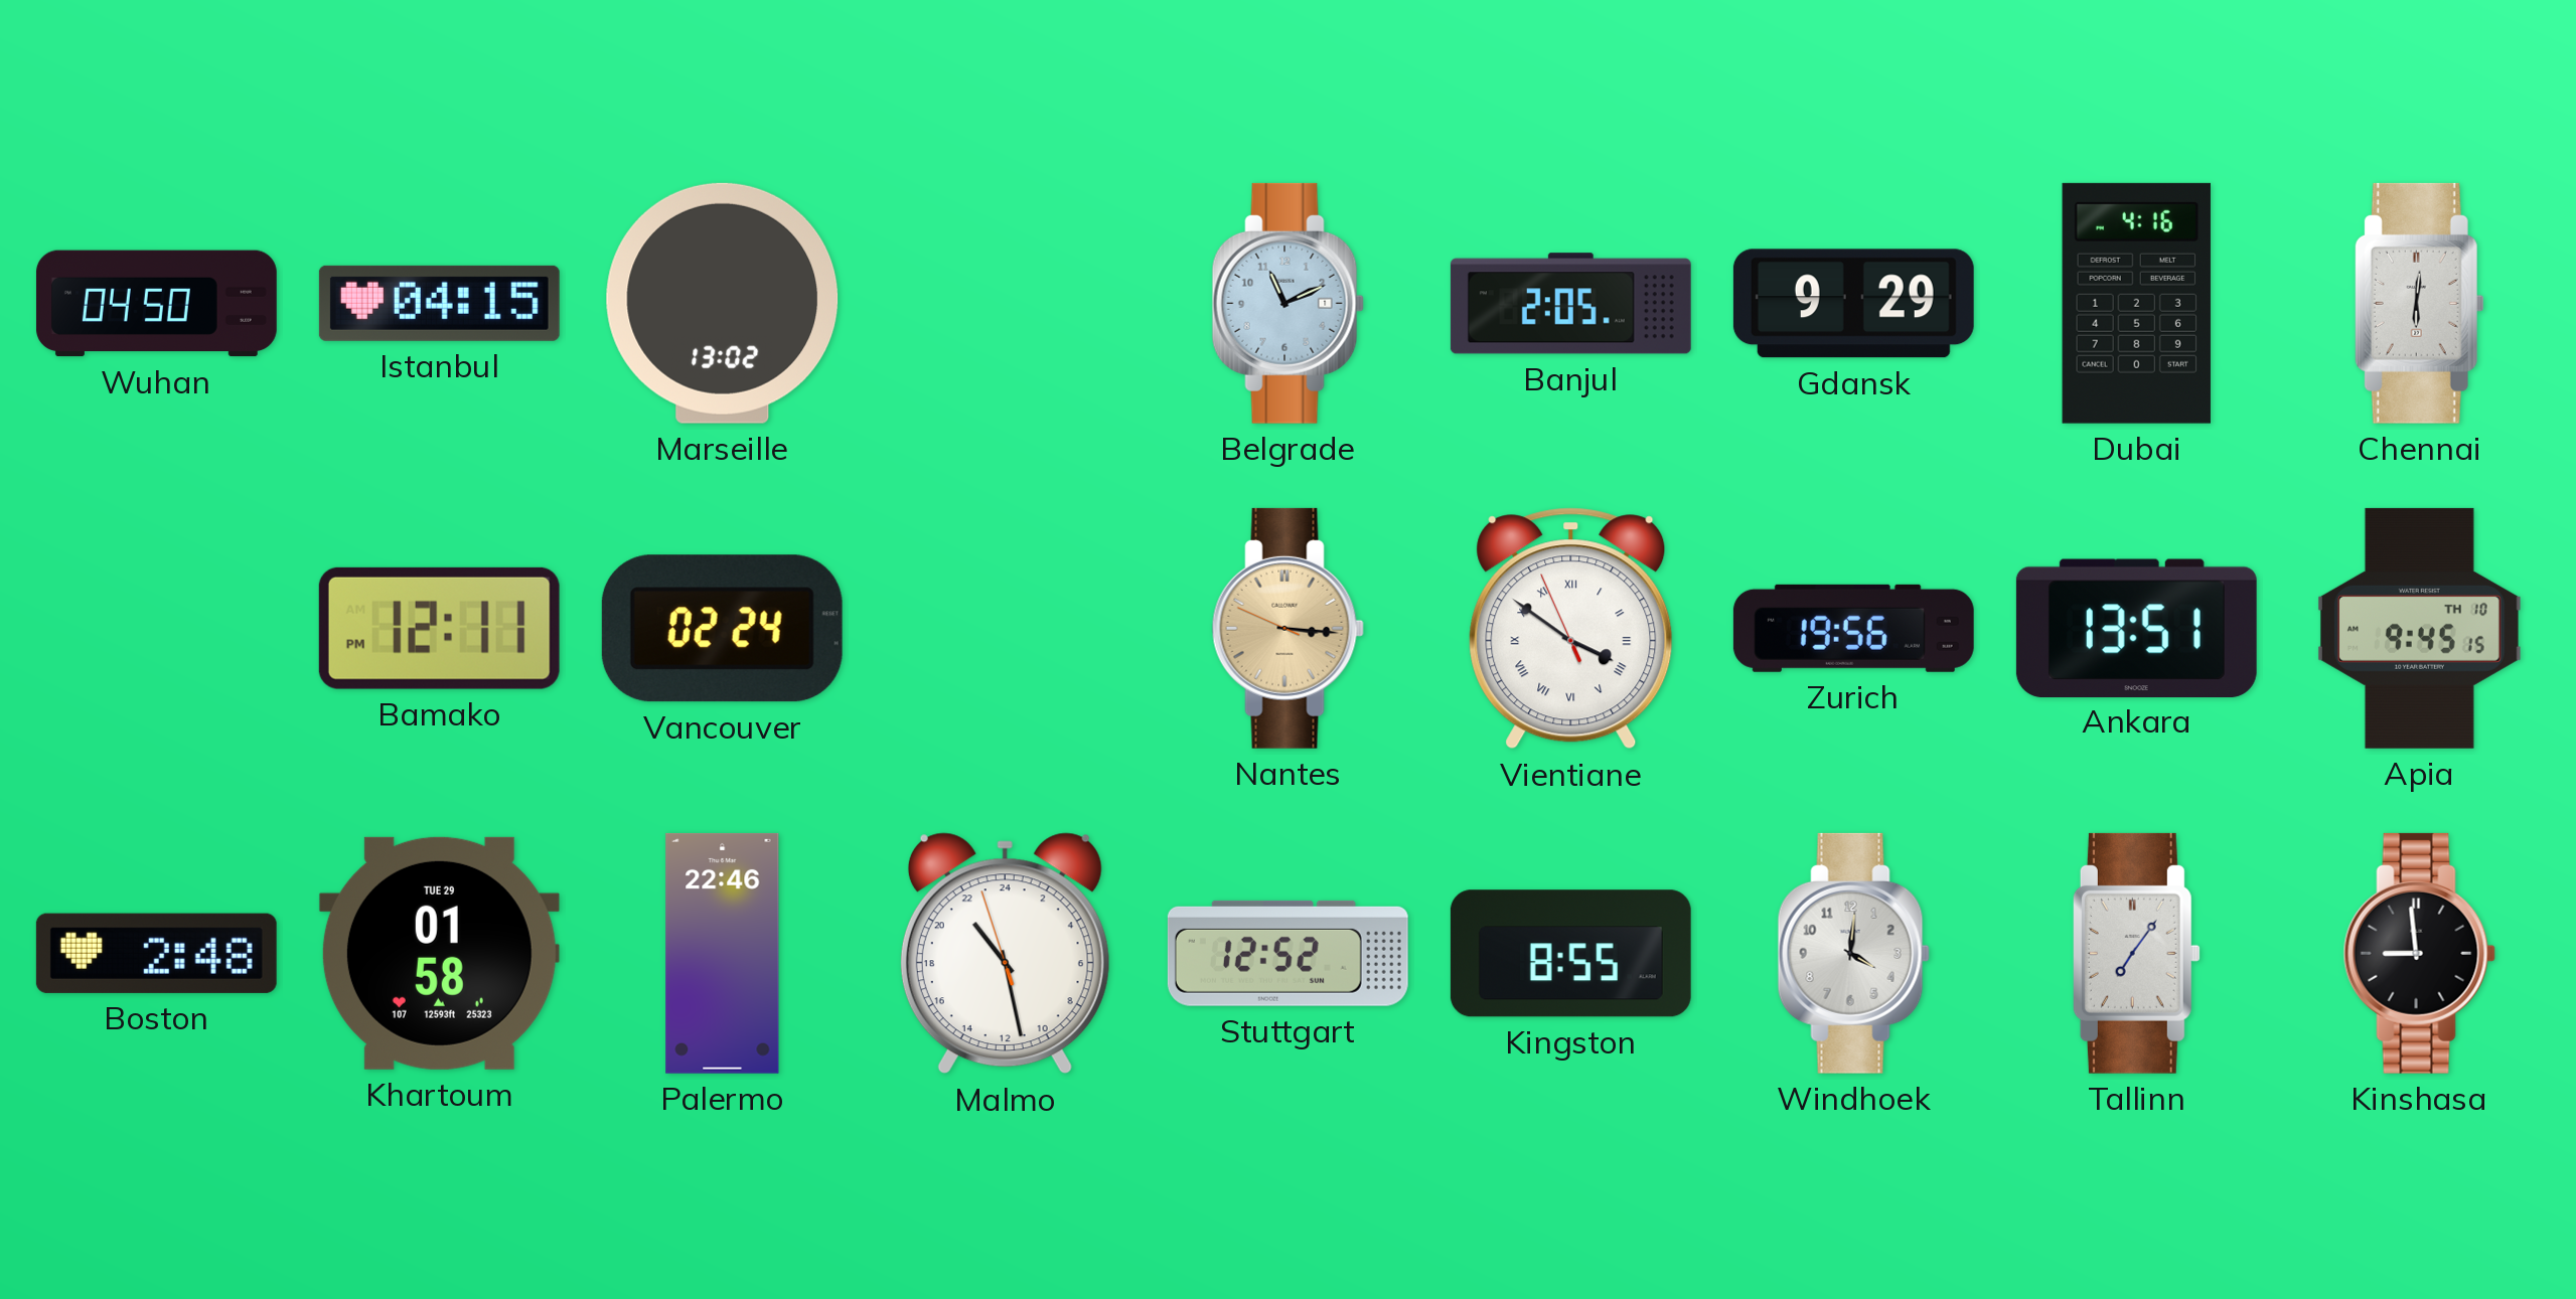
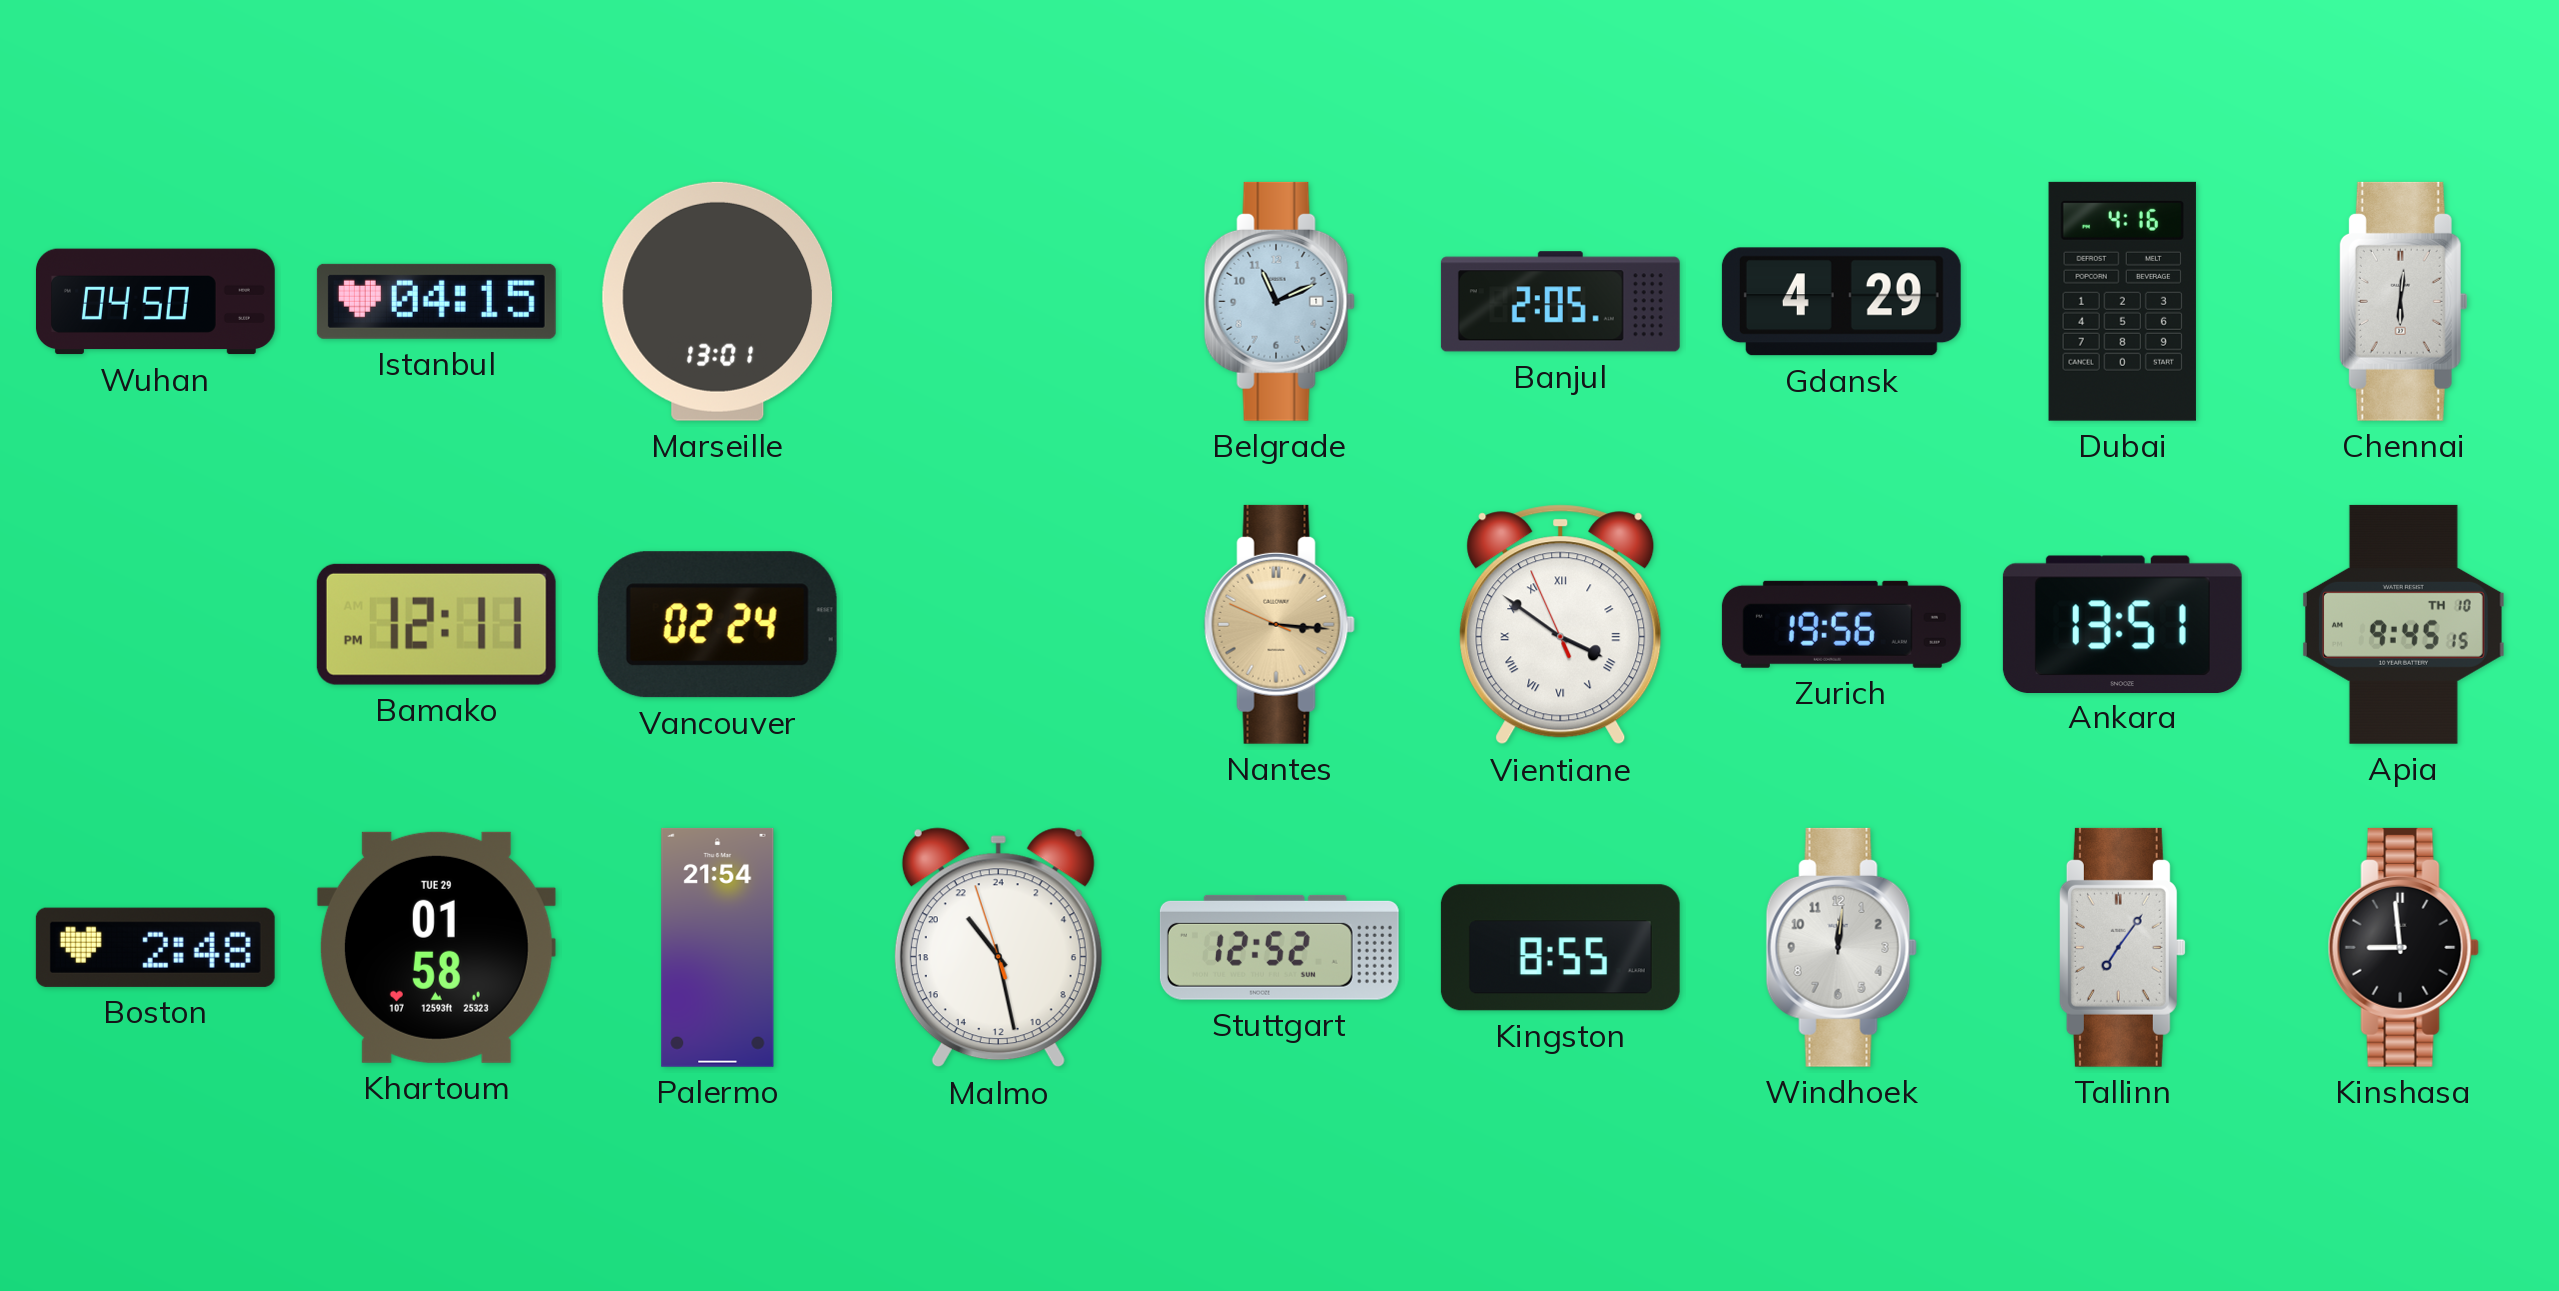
Marseille: 13:02 -> 13:01
Gdansk: 9:29 -> 4:29
Palermo: 22:46 -> 21:54
Windhoek: 4:01 -> 12:01
